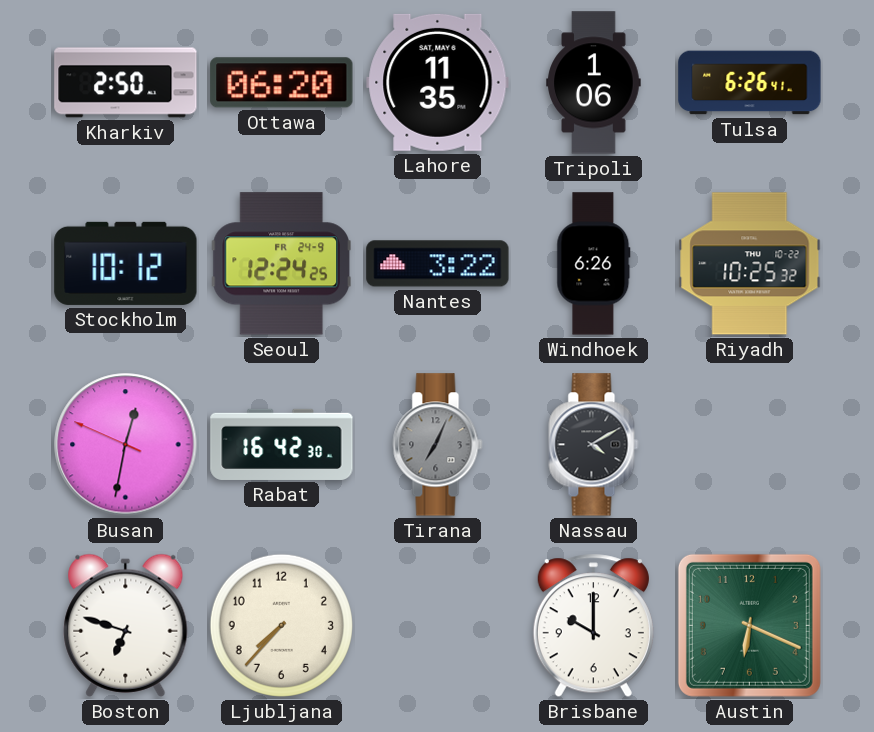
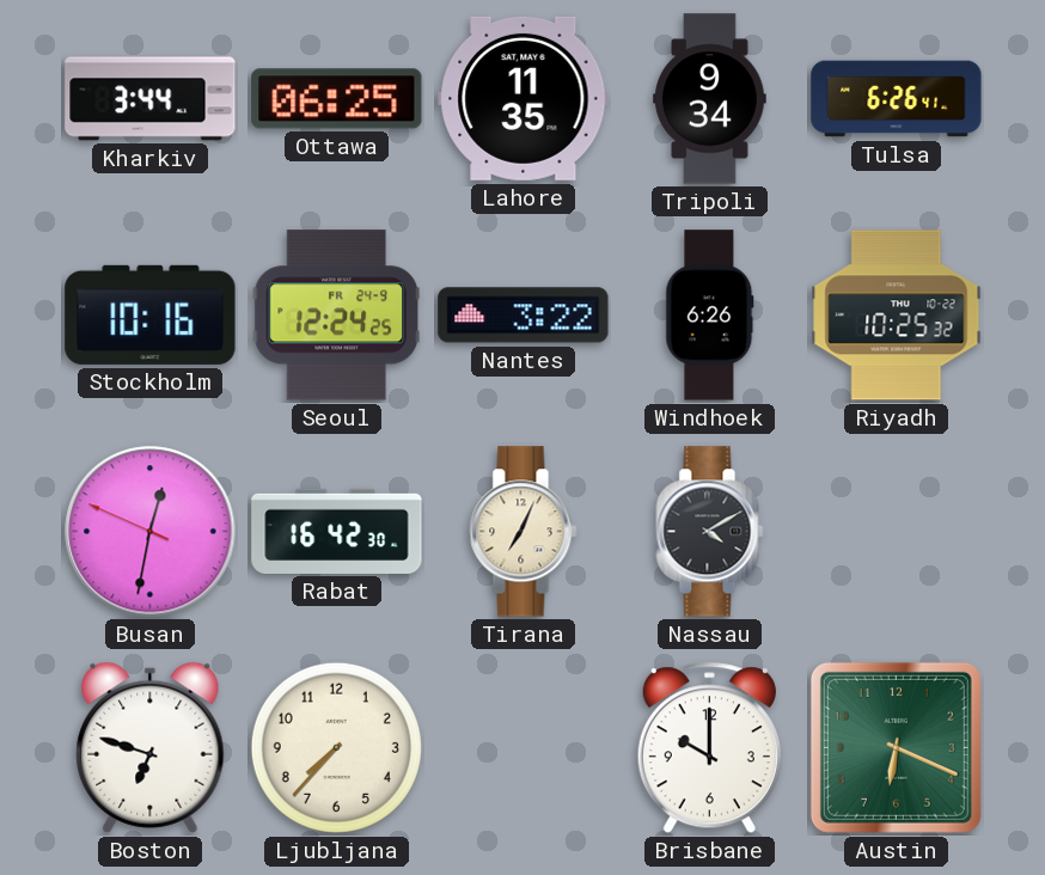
Kharkiv: 2:50 -> 3:44
Ottawa: 06:20 -> 06:25
Tripoli: 1:06 -> 9:34
Stockholm: 10:12 -> 10:16
Tirana dial: grey -> cream
